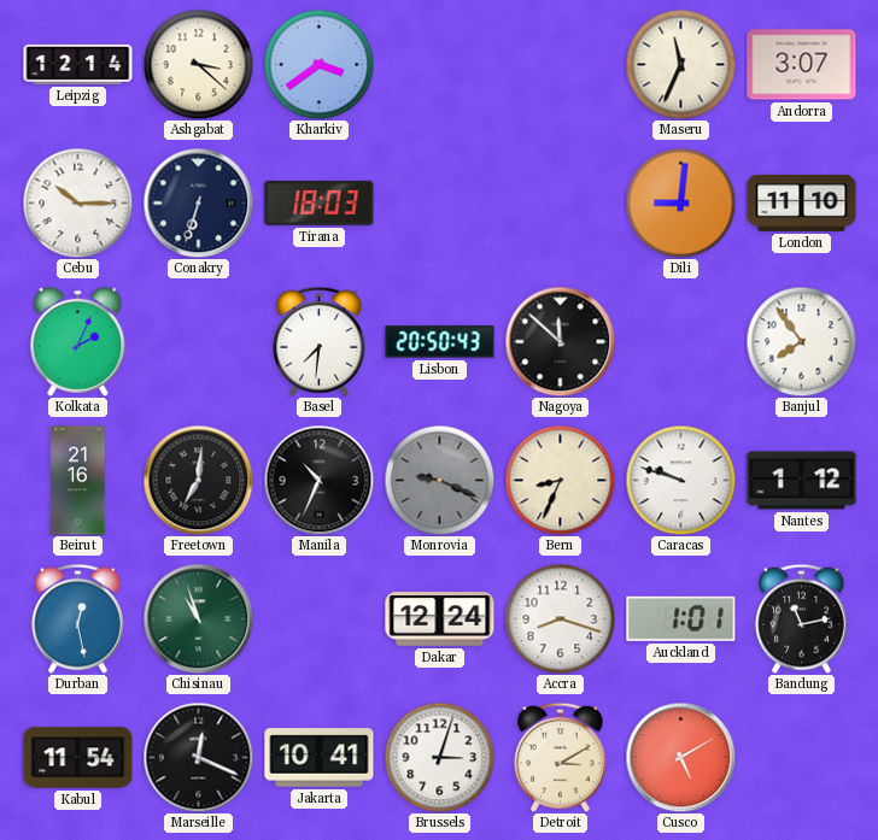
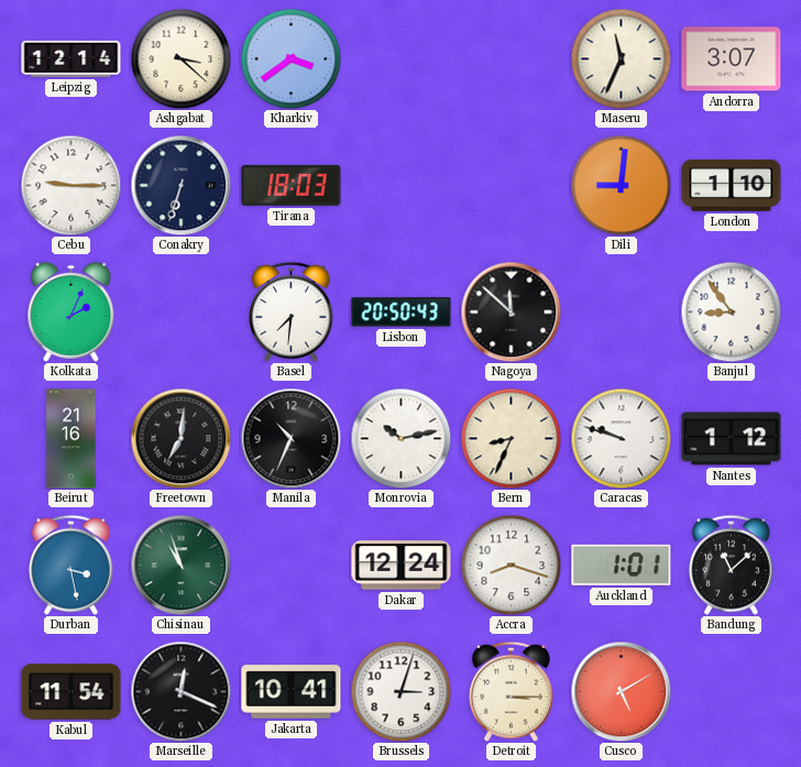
Cebu: 10:15 -> 9:15
London: 11:10 -> 1:10
Banjul: 7:54 -> 8:54
Monrovia: 9:19 -> 10:13
Monrovia dial: grey -> white
Durban: 12:28 -> 3:28
Bandung: 11:13 -> 11:08
Detroit: 3:10 -> 3:15
